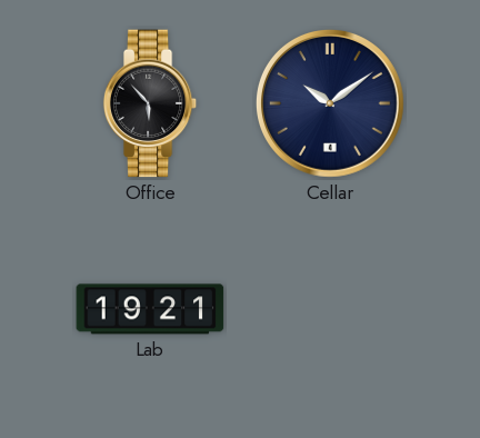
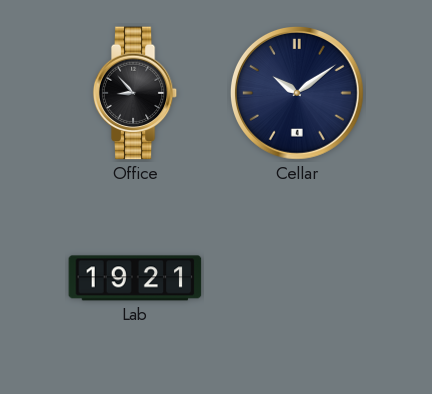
Office: 5:53 -> 8:53
